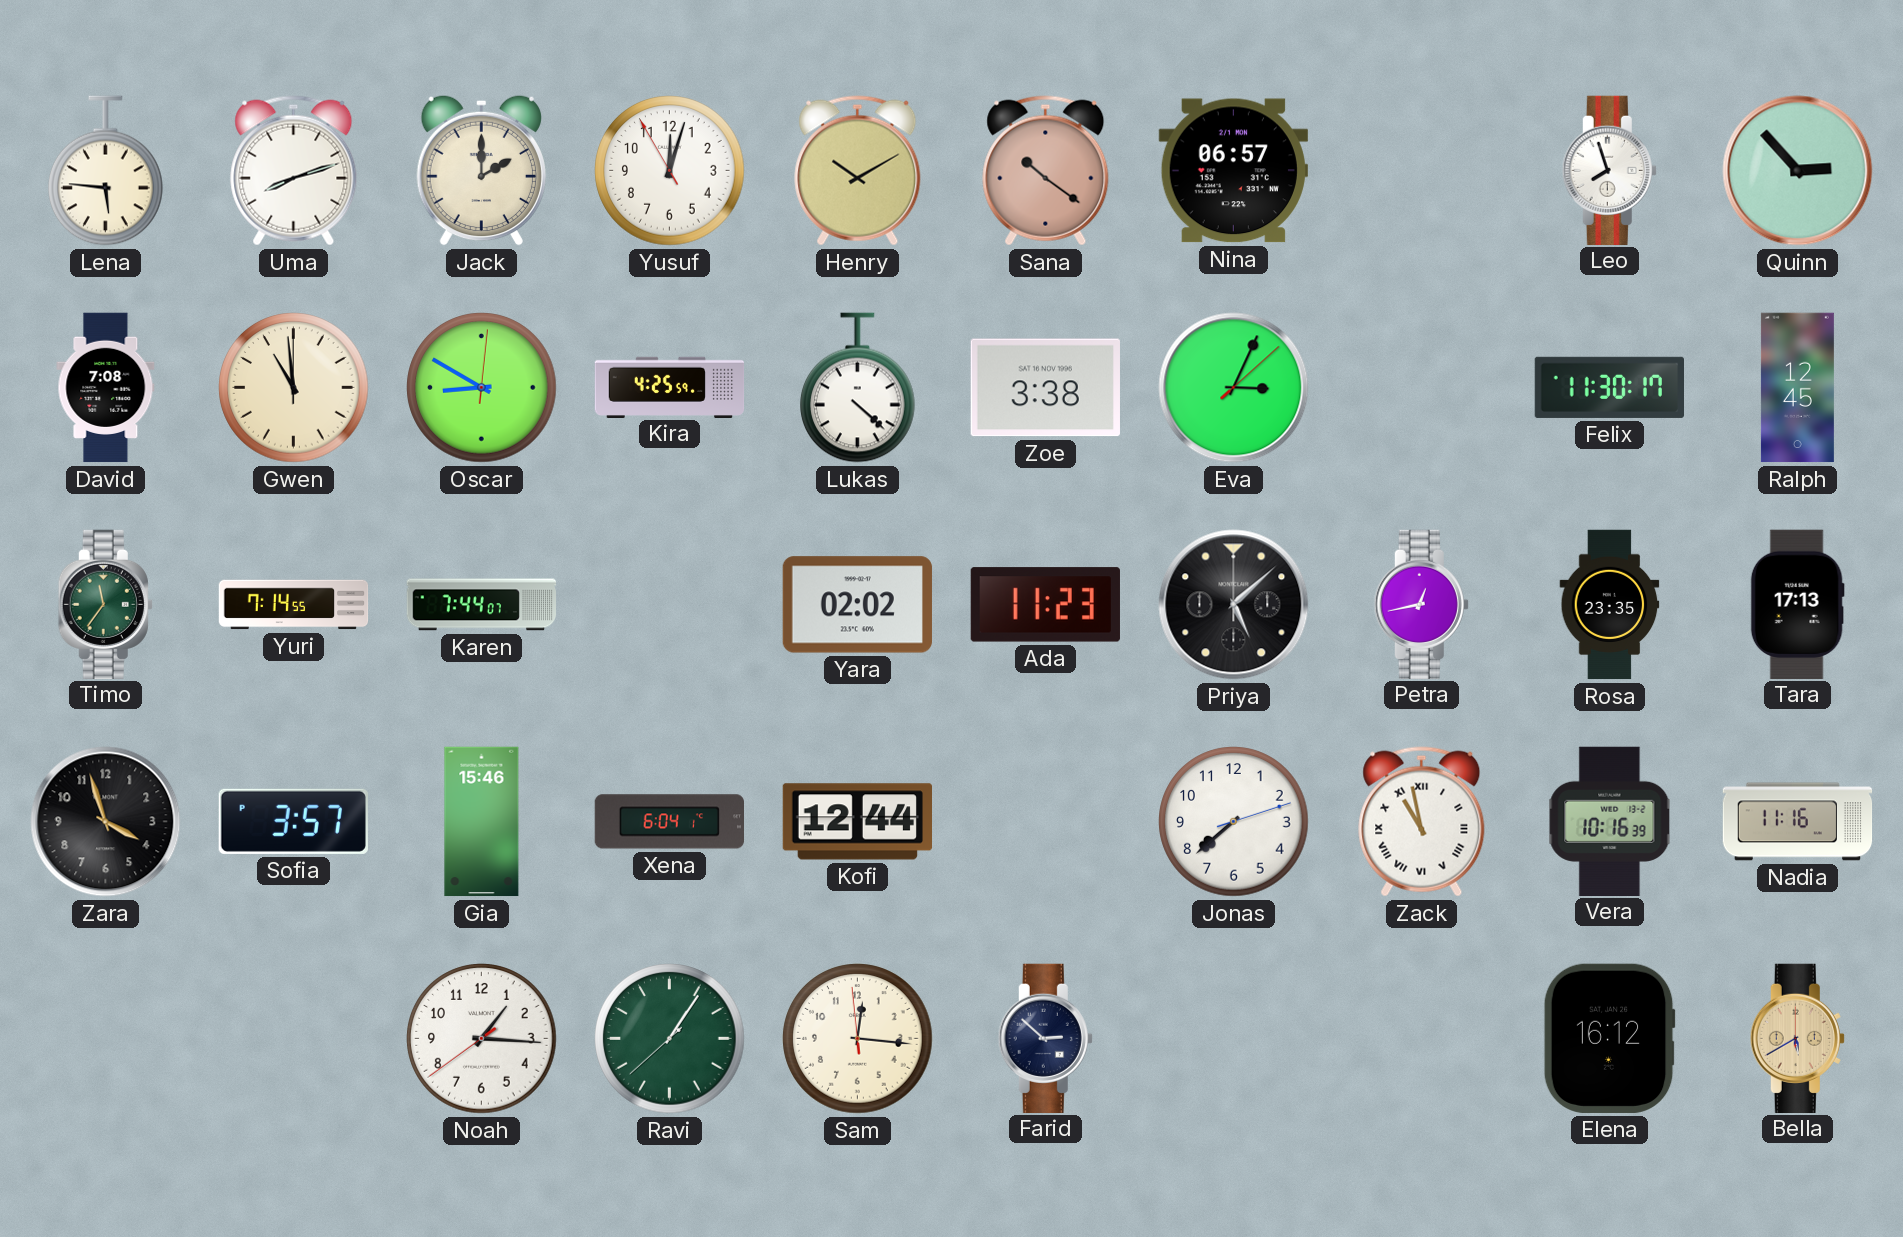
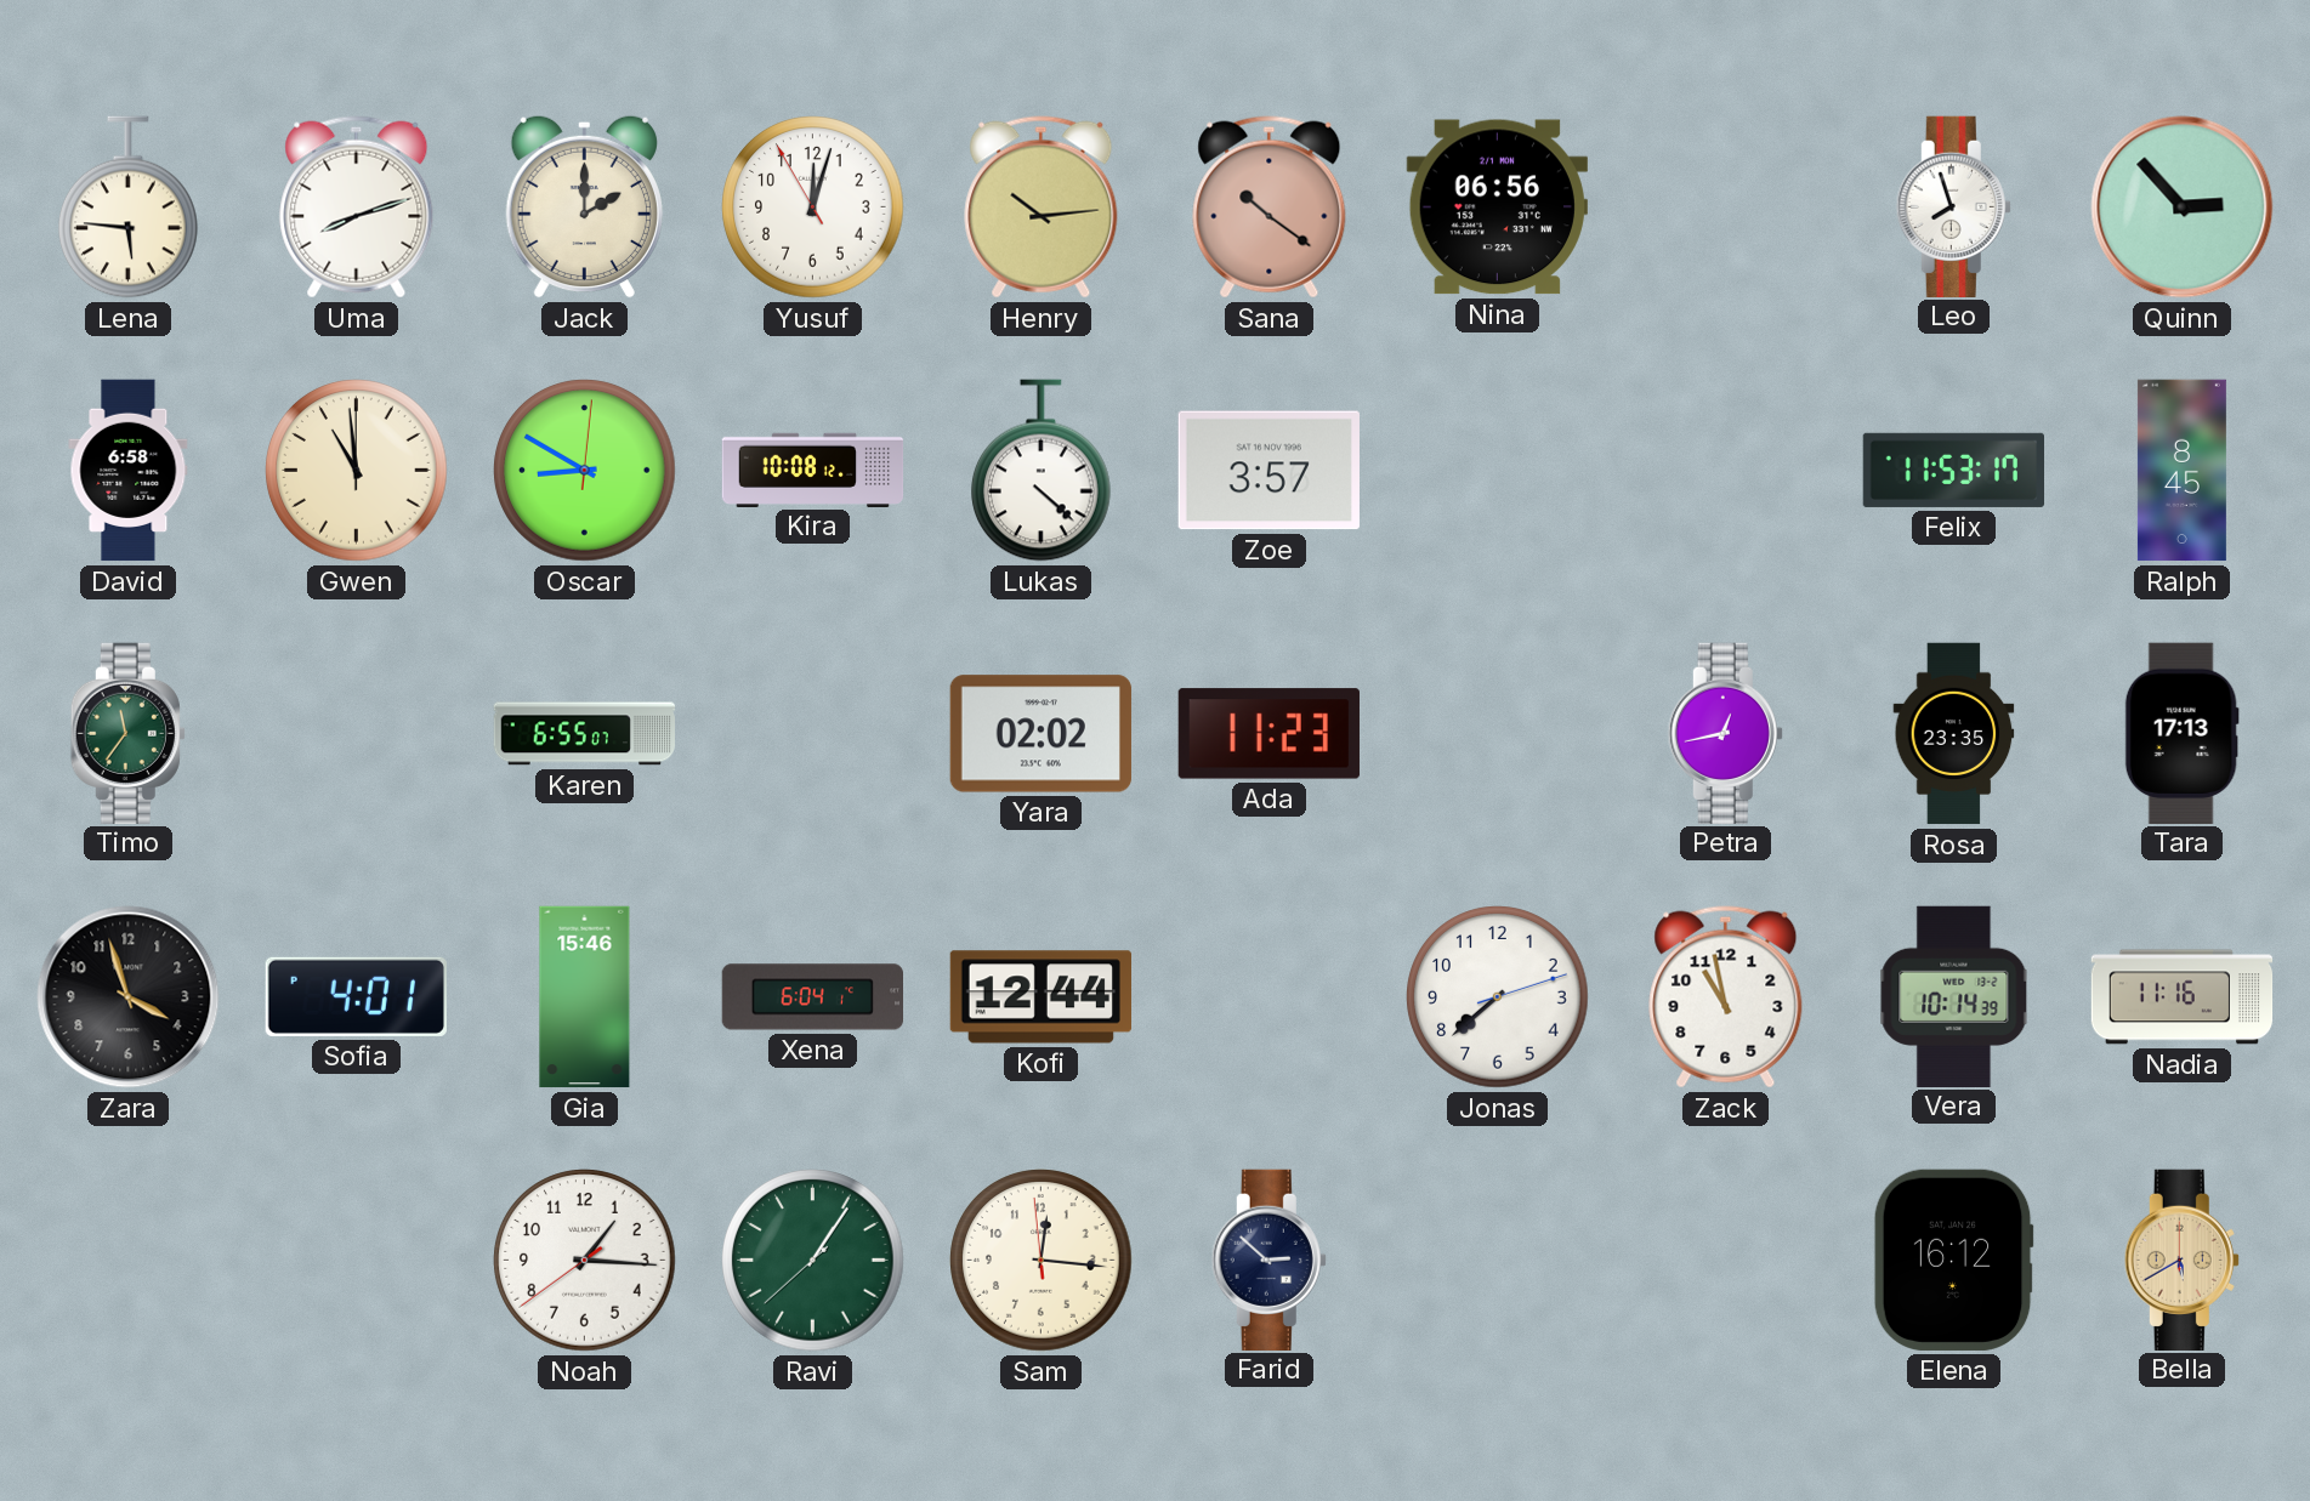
Henry: 10:10 -> 10:14
Nina: 06:57 -> 06:56
David: 7:08 -> 6:58
Kira: 4:25 -> 10:08
Zoe: 3:38 -> 3:57
Eva: 3:04 -> none
Felix: 11:30 -> 11:53
Ralph: 12:45 -> 8:45
Yuri: 7:14 -> none
Karen: 7:44 -> 6:55
Priya: 5:08 -> none
Sofia: 3:57 -> 4:01
Zack numerals: Roman -> Arabic
Vera: 10:16 -> 10:14
